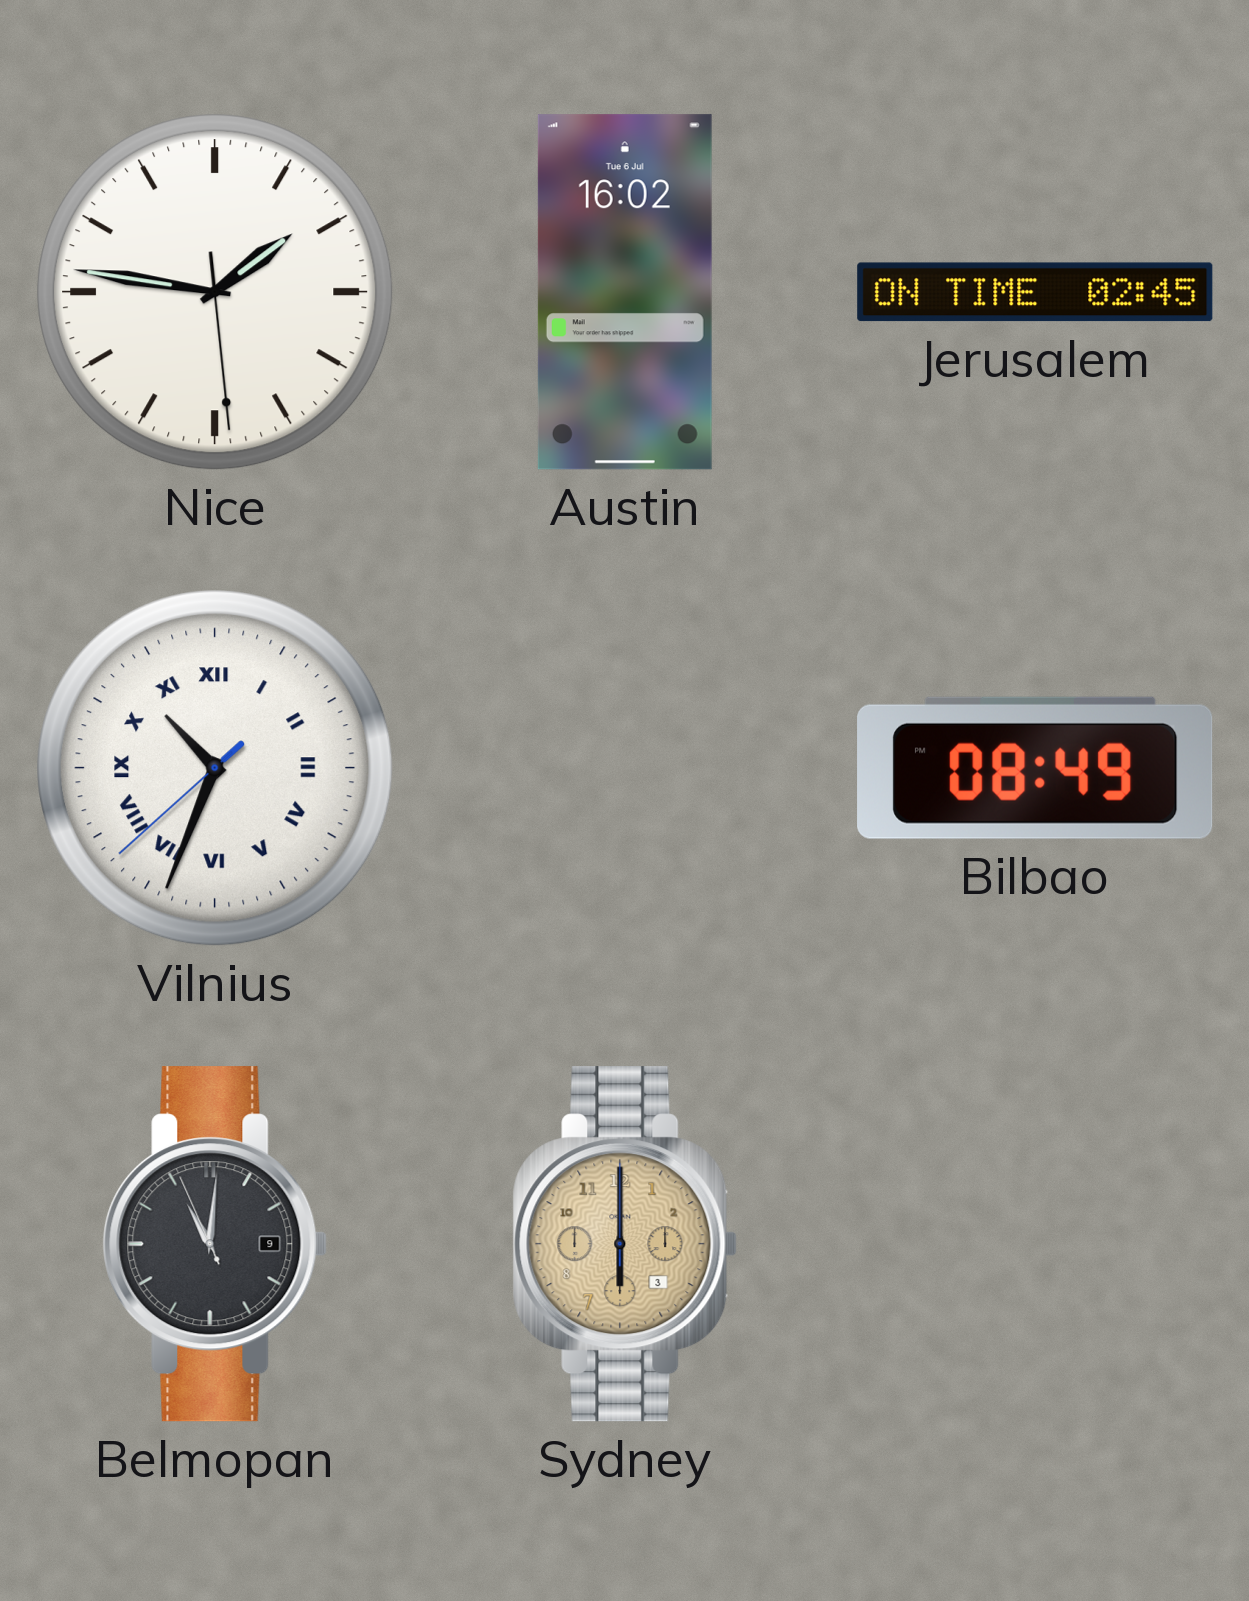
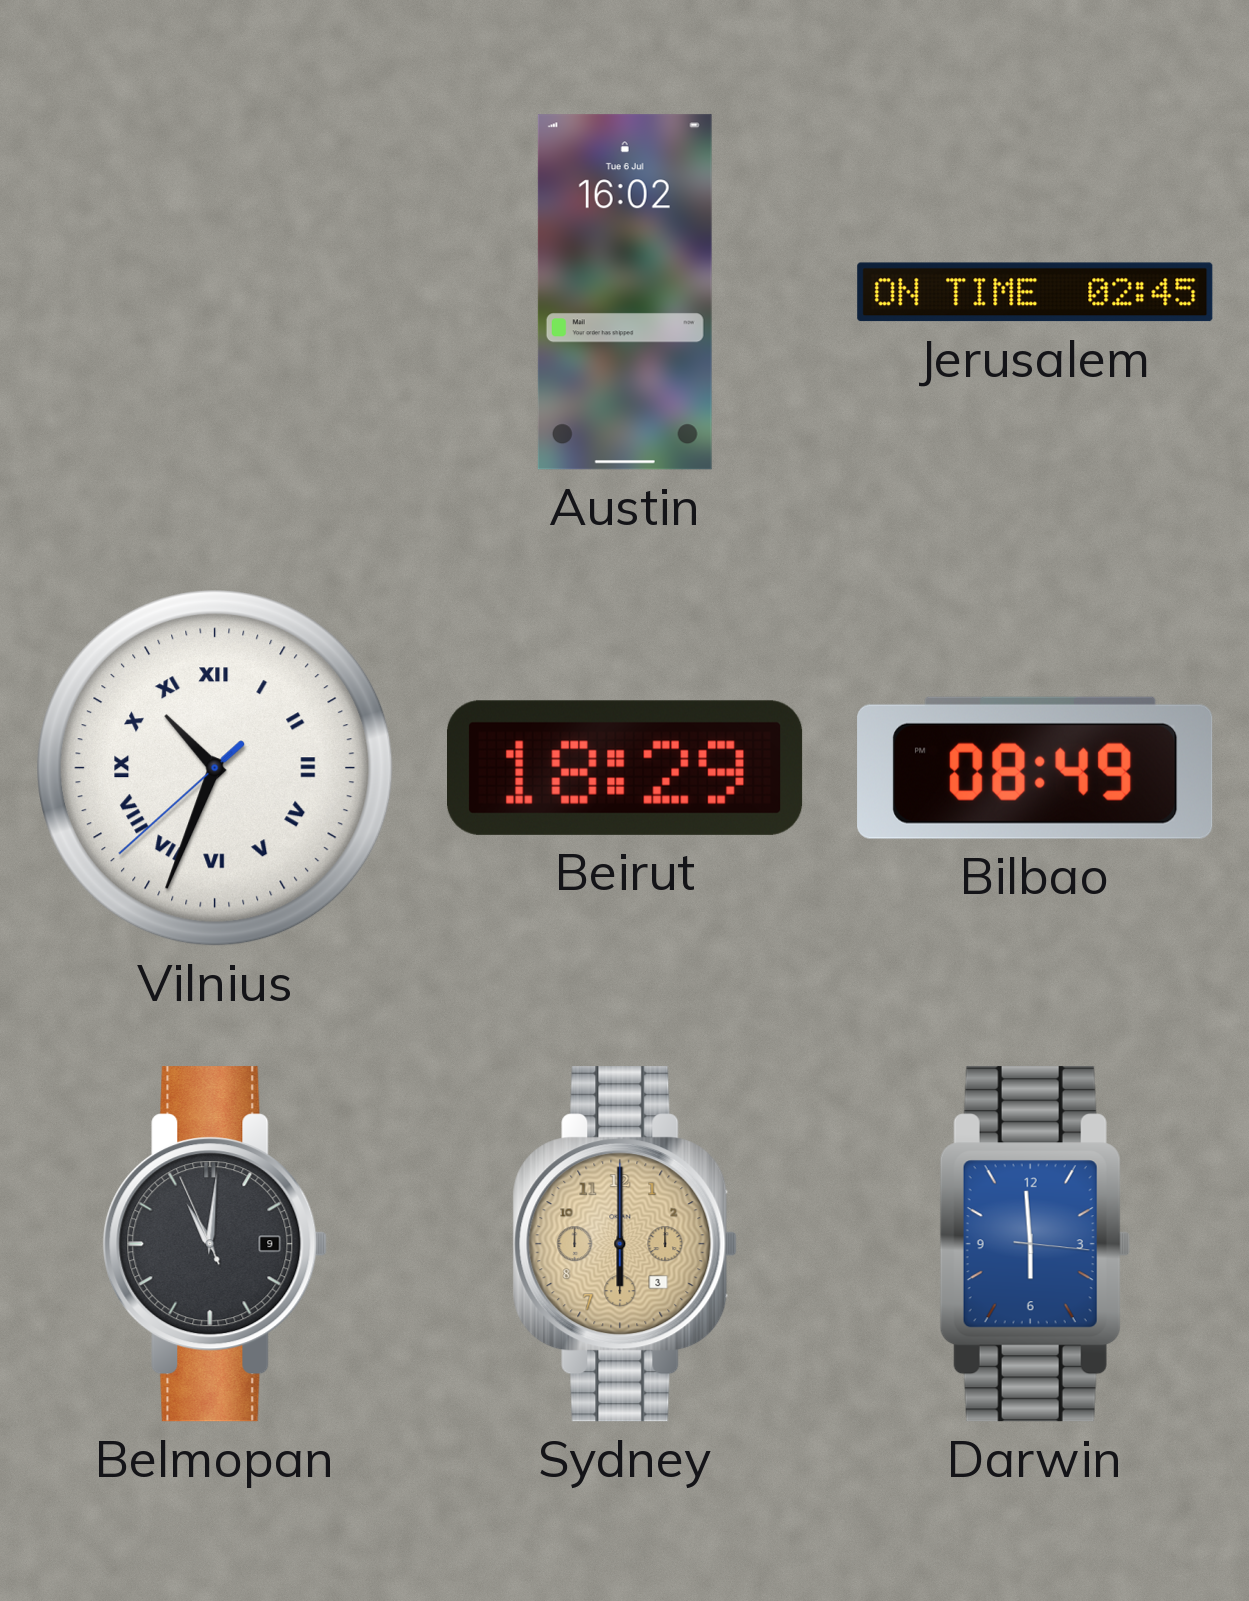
Nice: 1:46 -> none
Beirut: none -> 18:29
Darwin: none -> 5:59
